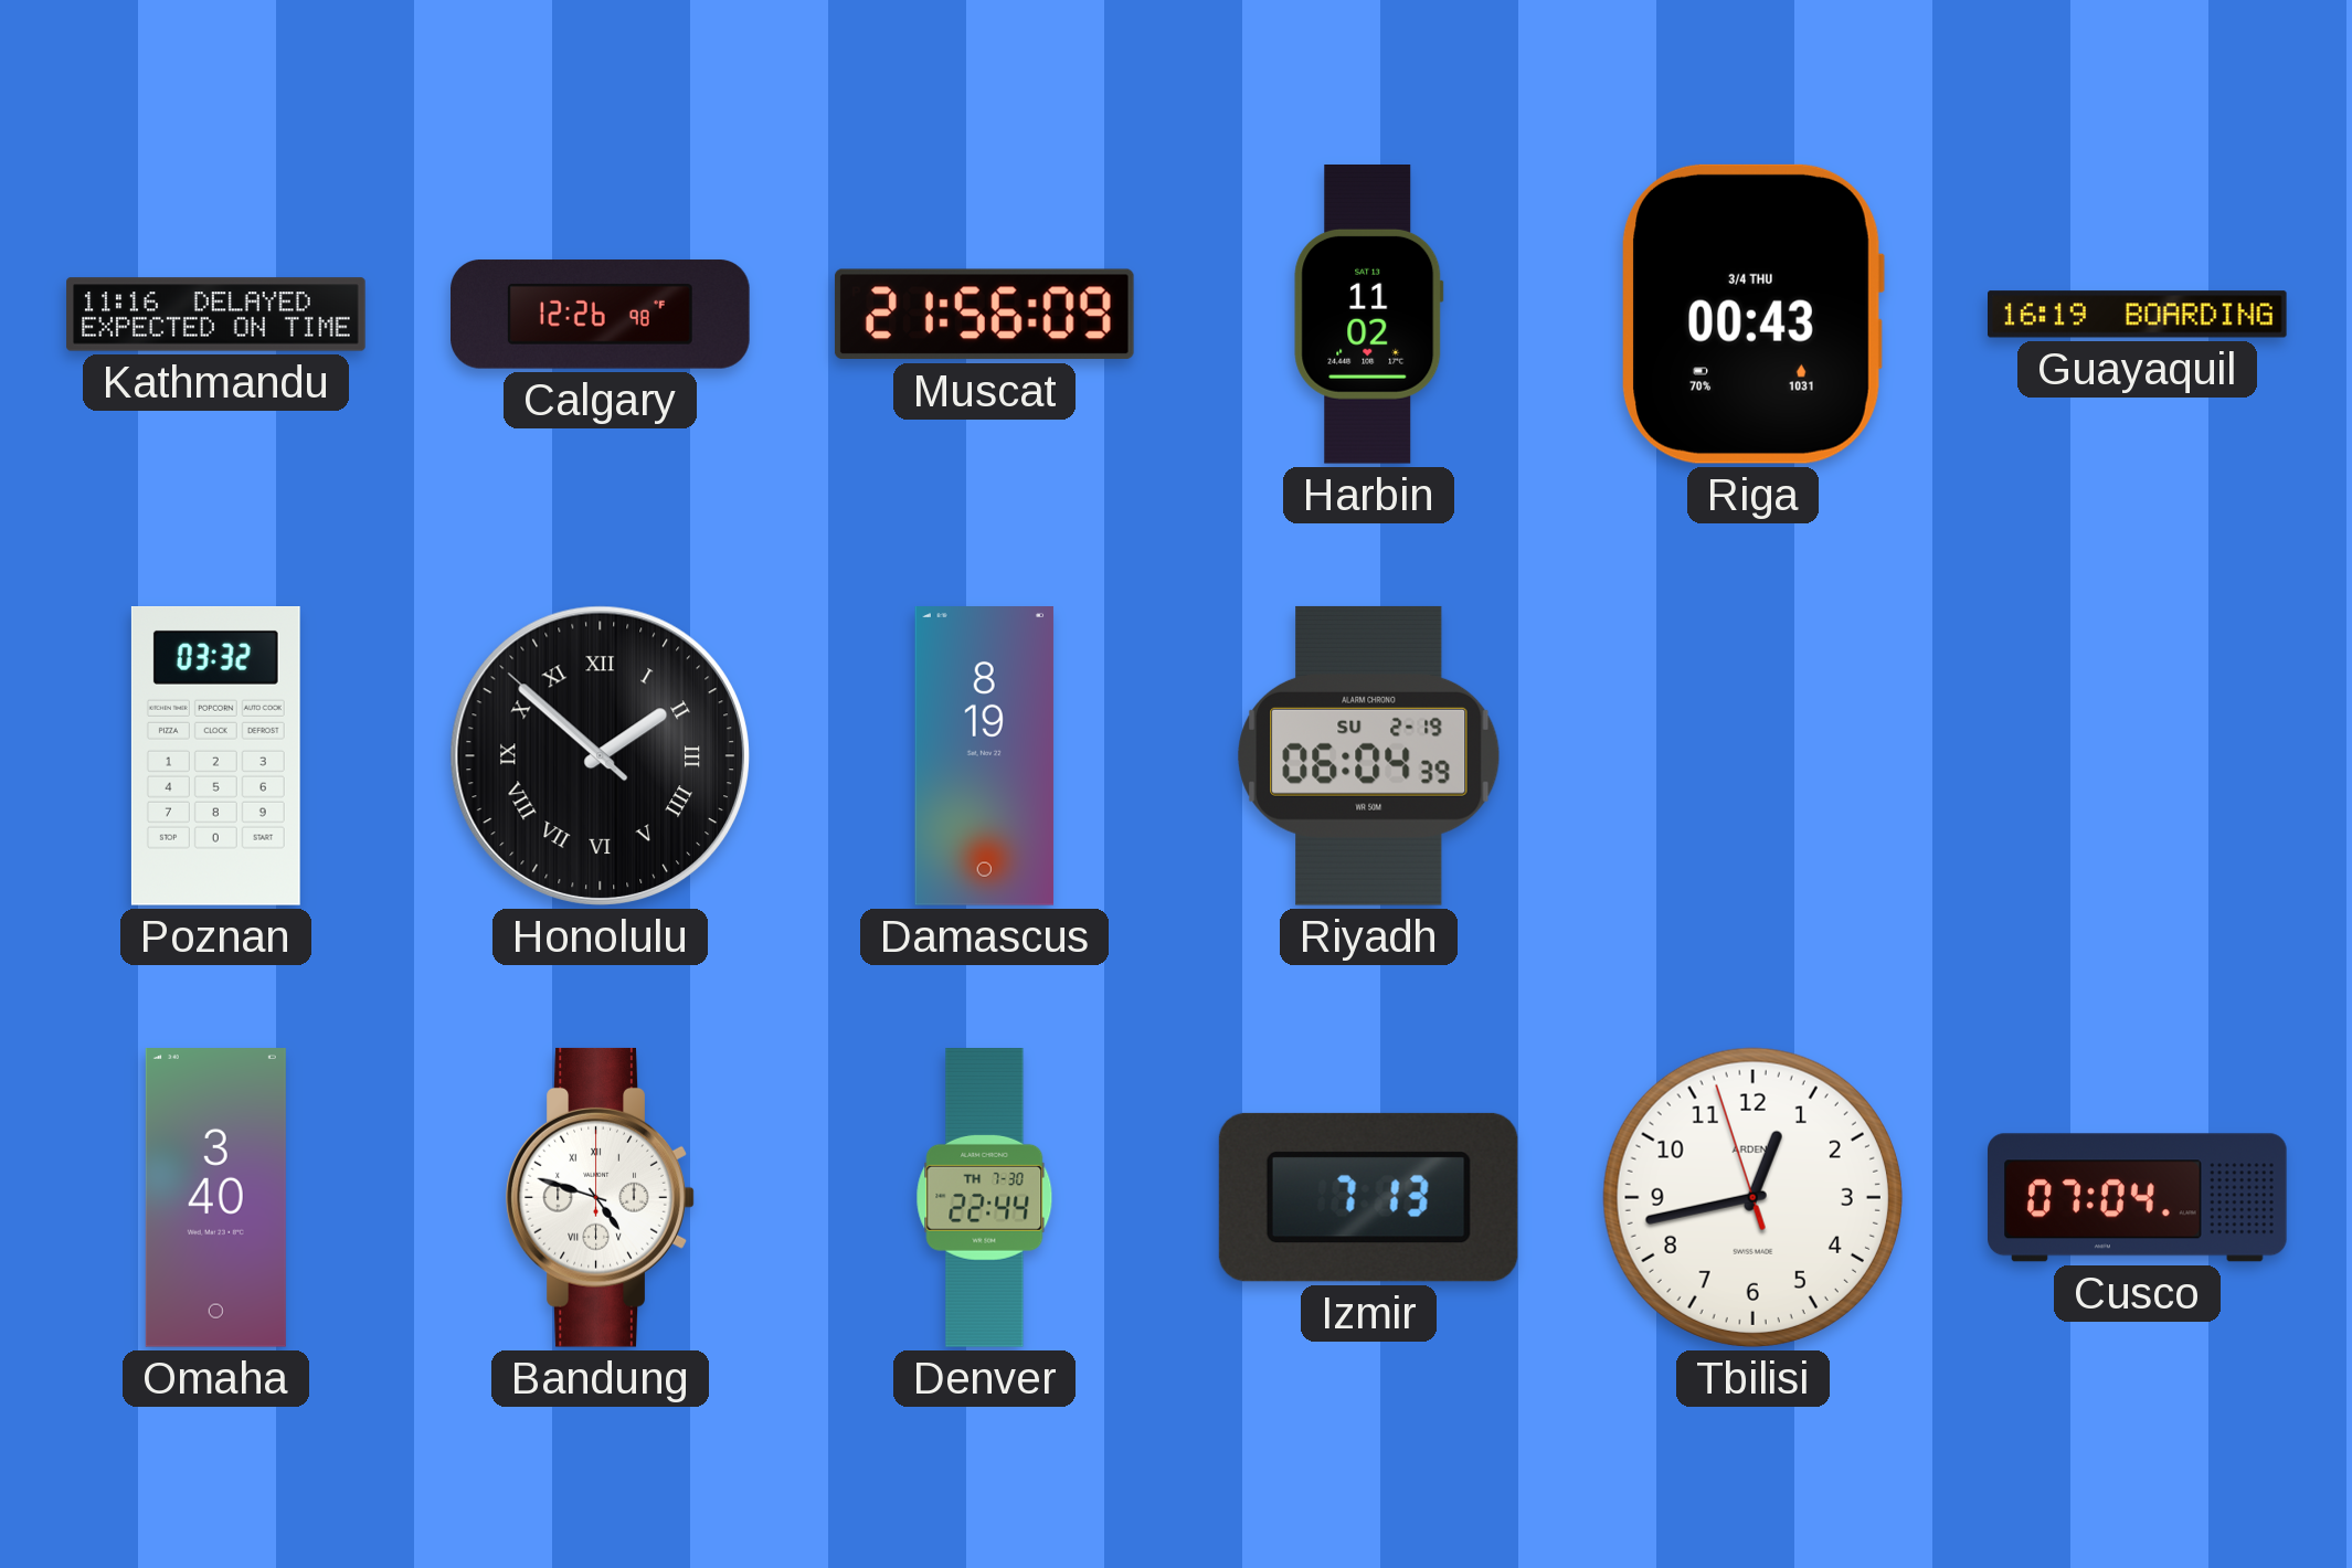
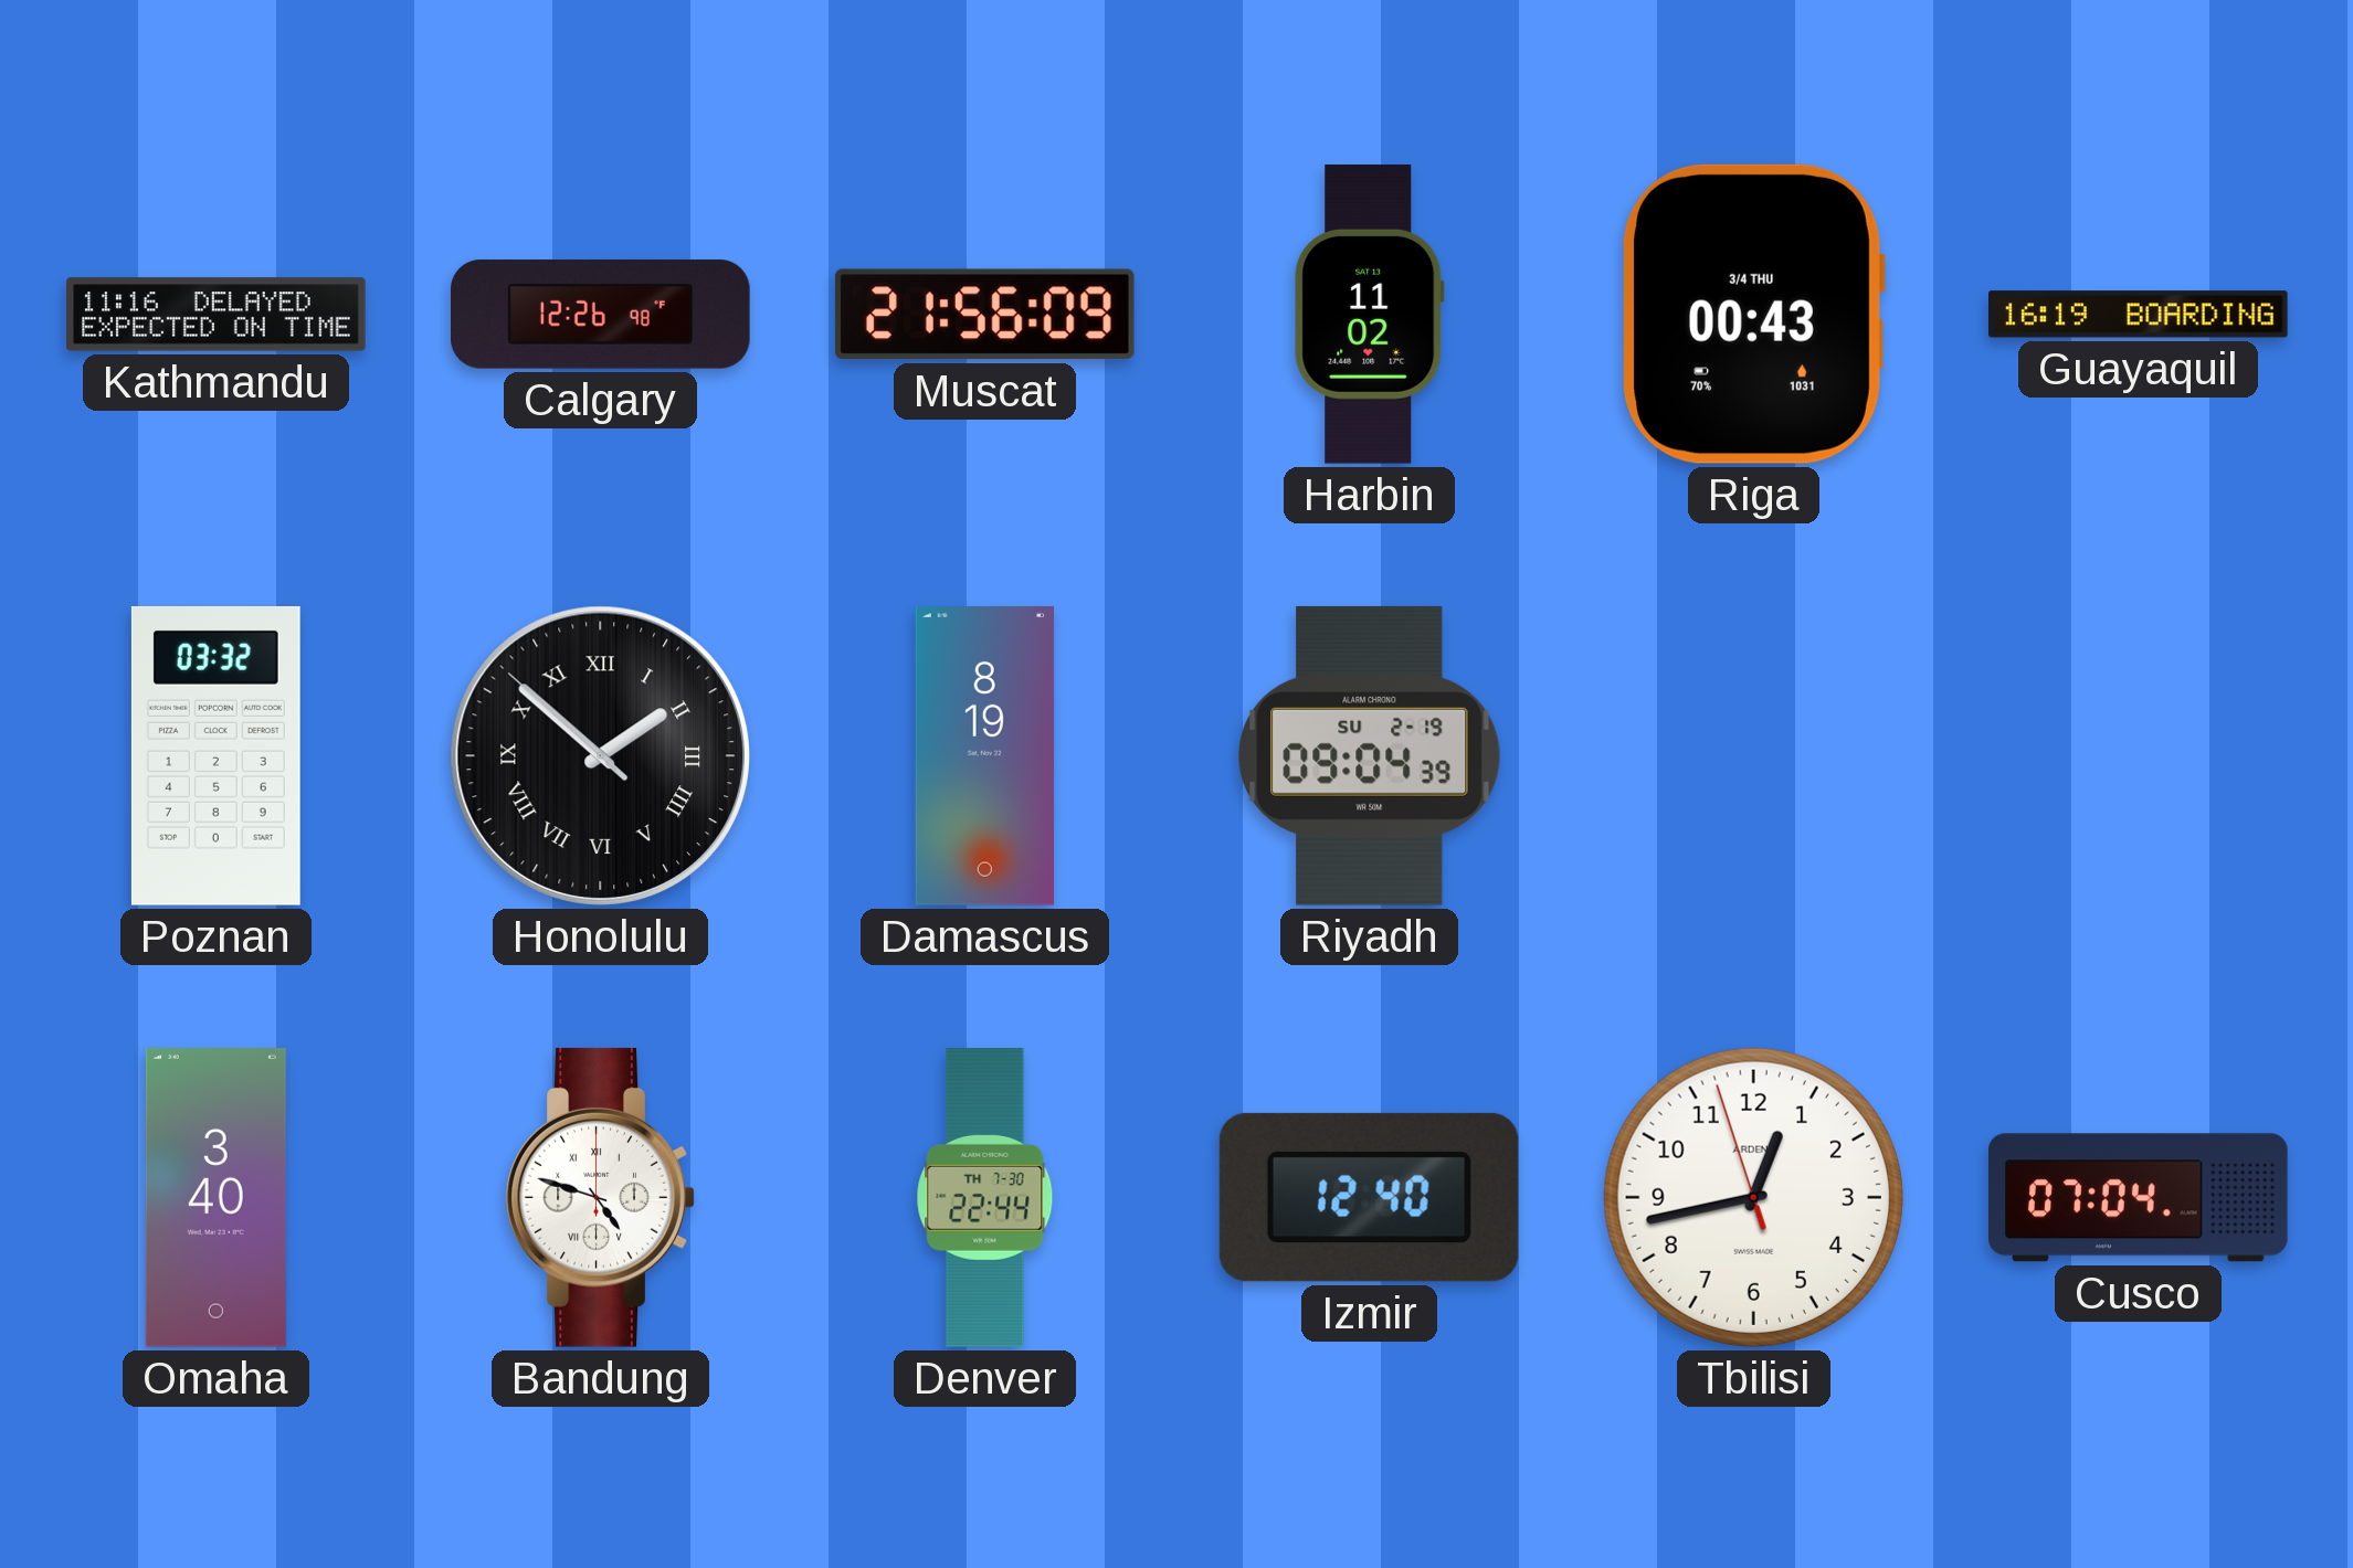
Riyadh: 06:04 -> 09:04
Izmir: 7:13 -> 12:40
